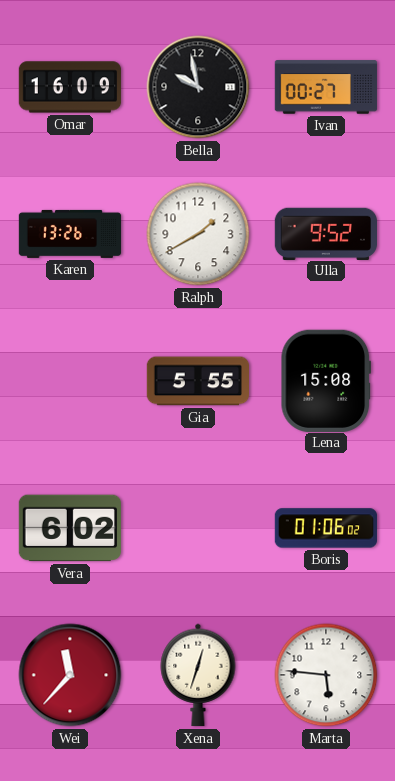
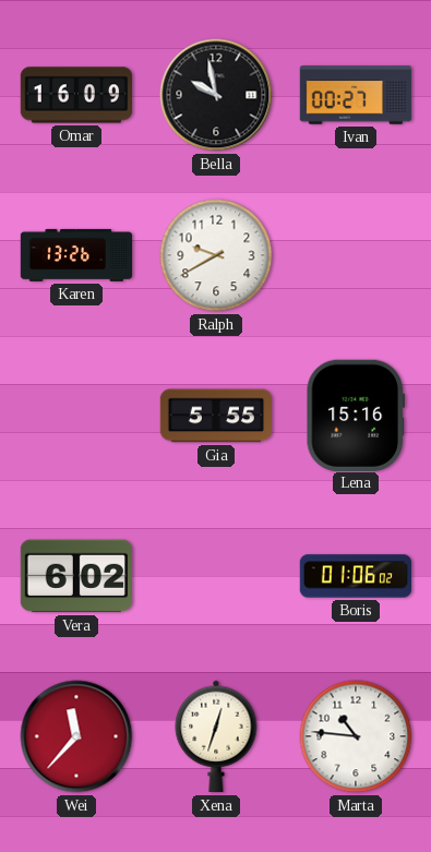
Ralph: 1:40 -> 9:40
Ulla: 9:52 -> none
Lena: 15:08 -> 15:16
Marta: 5:46 -> 10:46
